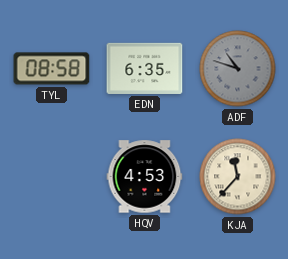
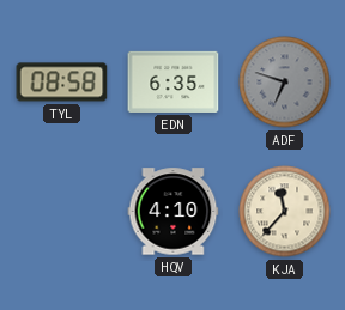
ADF: 10:48 -> 6:48
HQV: 4:53 -> 4:10
